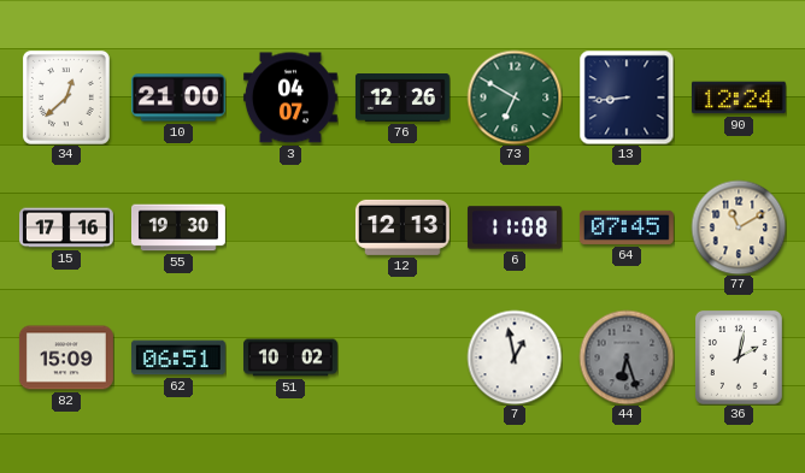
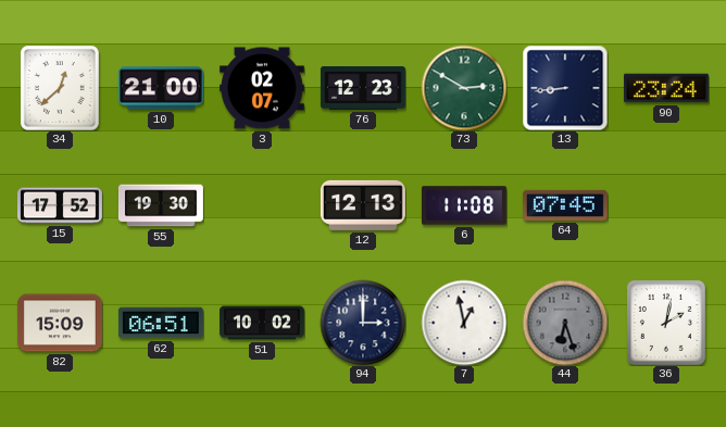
3: 04:07 -> 02:07
76: 12:26 -> 12:23
73: 6:50 -> 2:50
90: 12:24 -> 23:24
15: 17:16 -> 17:52
77: 11:10 -> none
94: none -> 3:00
